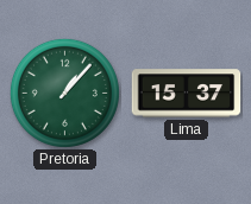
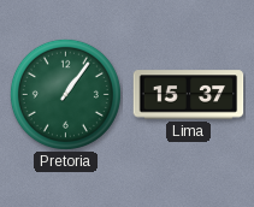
Pretoria: 1:07 -> 1:06
